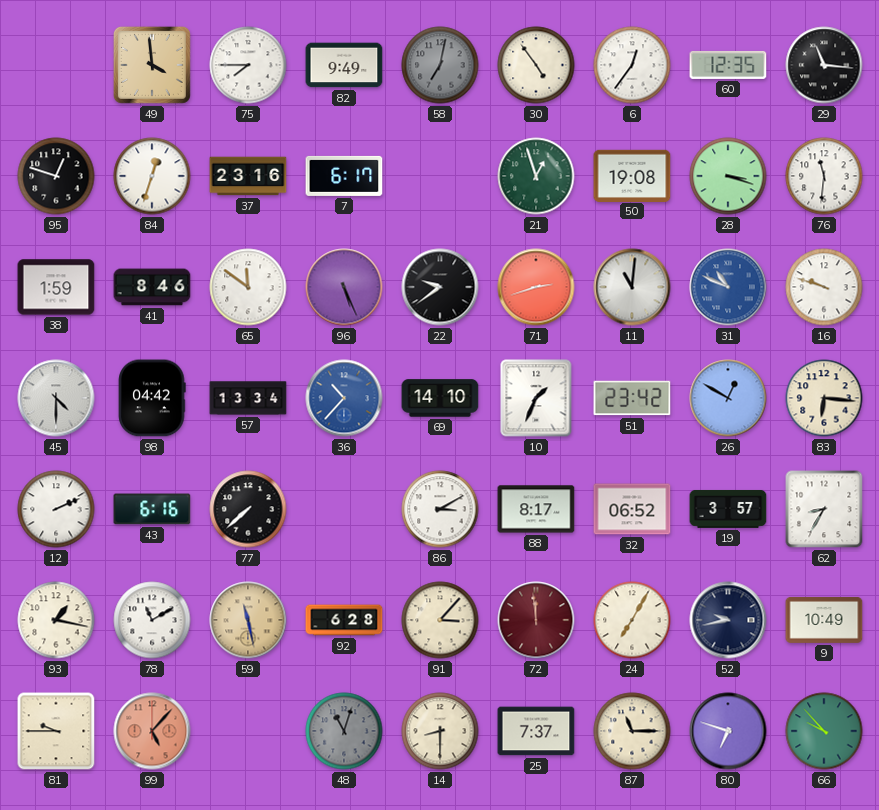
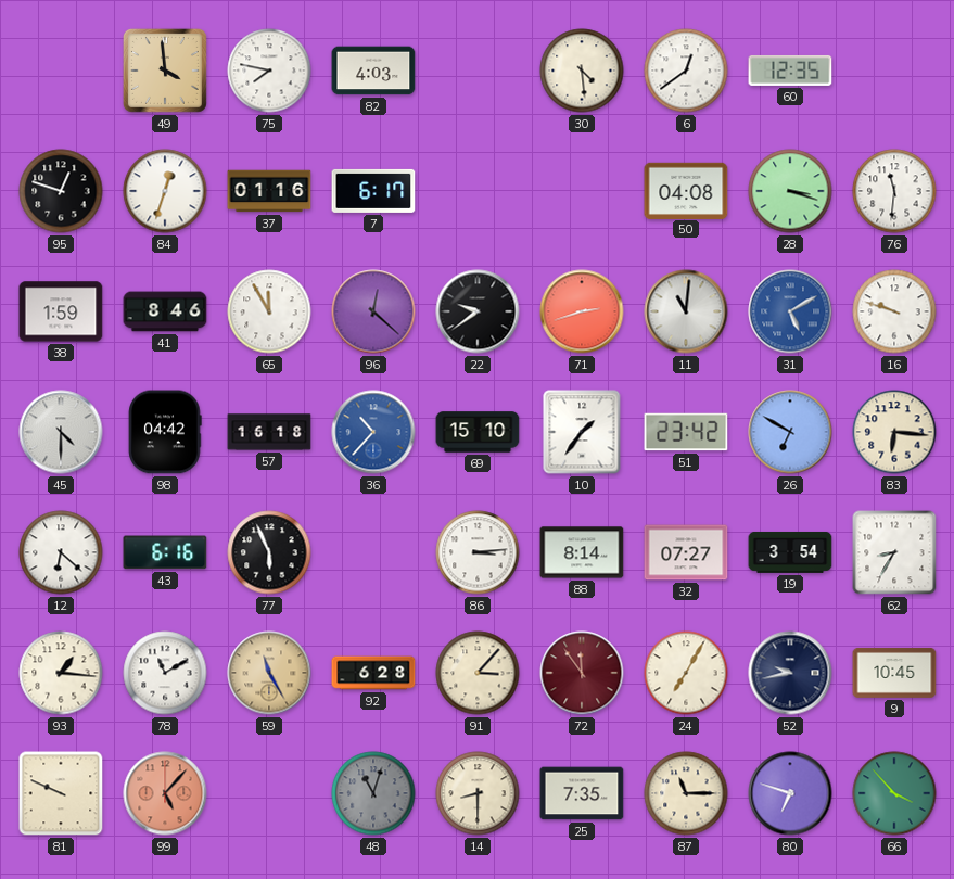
75: 7:45 -> 7:47
82: 9:49 -> 4:03
58: 7:02 -> none
30: 4:54 -> 4:29
6: 12:36 -> 12:39
29: 11:16 -> none
37: 23:16 -> 01:16
21: 12:57 -> none
50: 19:08 -> 04:08
65: 11:51 -> 11:55
96: 5:26 -> 12:22
31: 10:49 -> 5:10
57: 13:34 -> 16:18
69: 14:10 -> 15:10
10: 1:34 -> 1:36
26: 12:50 -> 6:50
12: 2:11 -> 6:22
77: 7:38 -> 5:56
86: 3:10 -> 3:14
88: 8:17 -> 8:14
32: 06:52 -> 07:27
19: 3:57 -> 3:54
93: 1:17 -> 1:16
59: 11:28 -> 11:25
72: 11:59 -> 11:54
9: 10:49 -> 10:45
81: 9:45 -> 9:49
25: 7:37 -> 7:35
66: 9:53 -> 3:53
